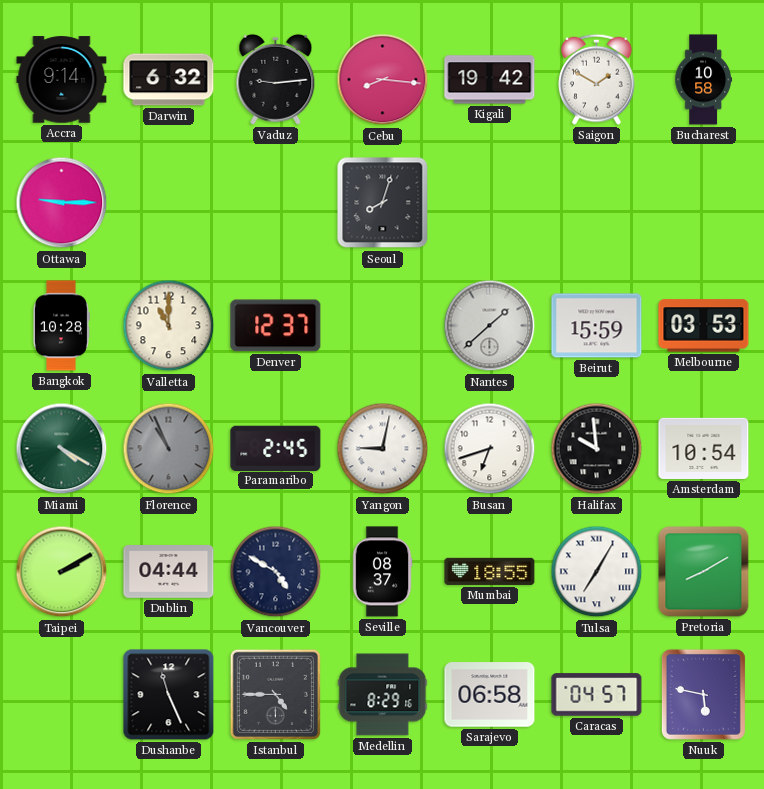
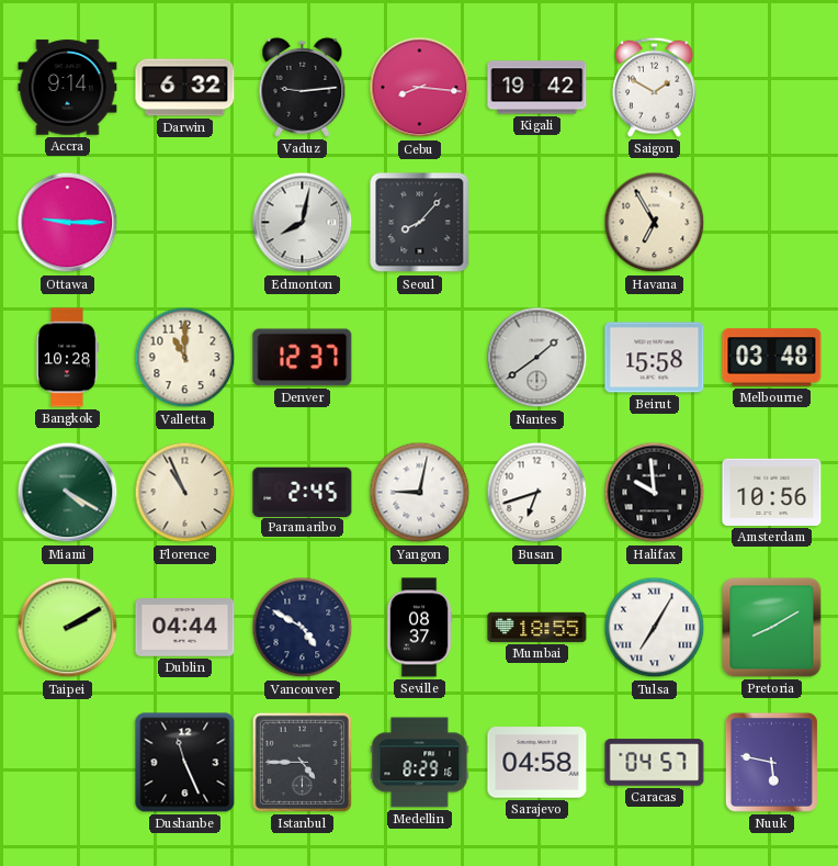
Bucharest: 10:58 -> none
Edmonton: none -> 8:02
Seoul: 8:03 -> 8:07
Havana: none -> 6:55
Nantes: 1:38 -> 1:39
Beirut: 15:59 -> 15:58
Melbourne: 03:53 -> 03:48
Florence dial: grey -> cream
Amsterdam: 10:54 -> 10:56
Sarajevo: 06:58 -> 04:58
